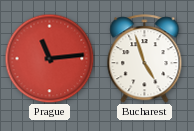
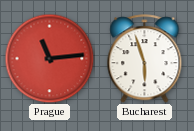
Bucharest: 4:57 -> 5:57
